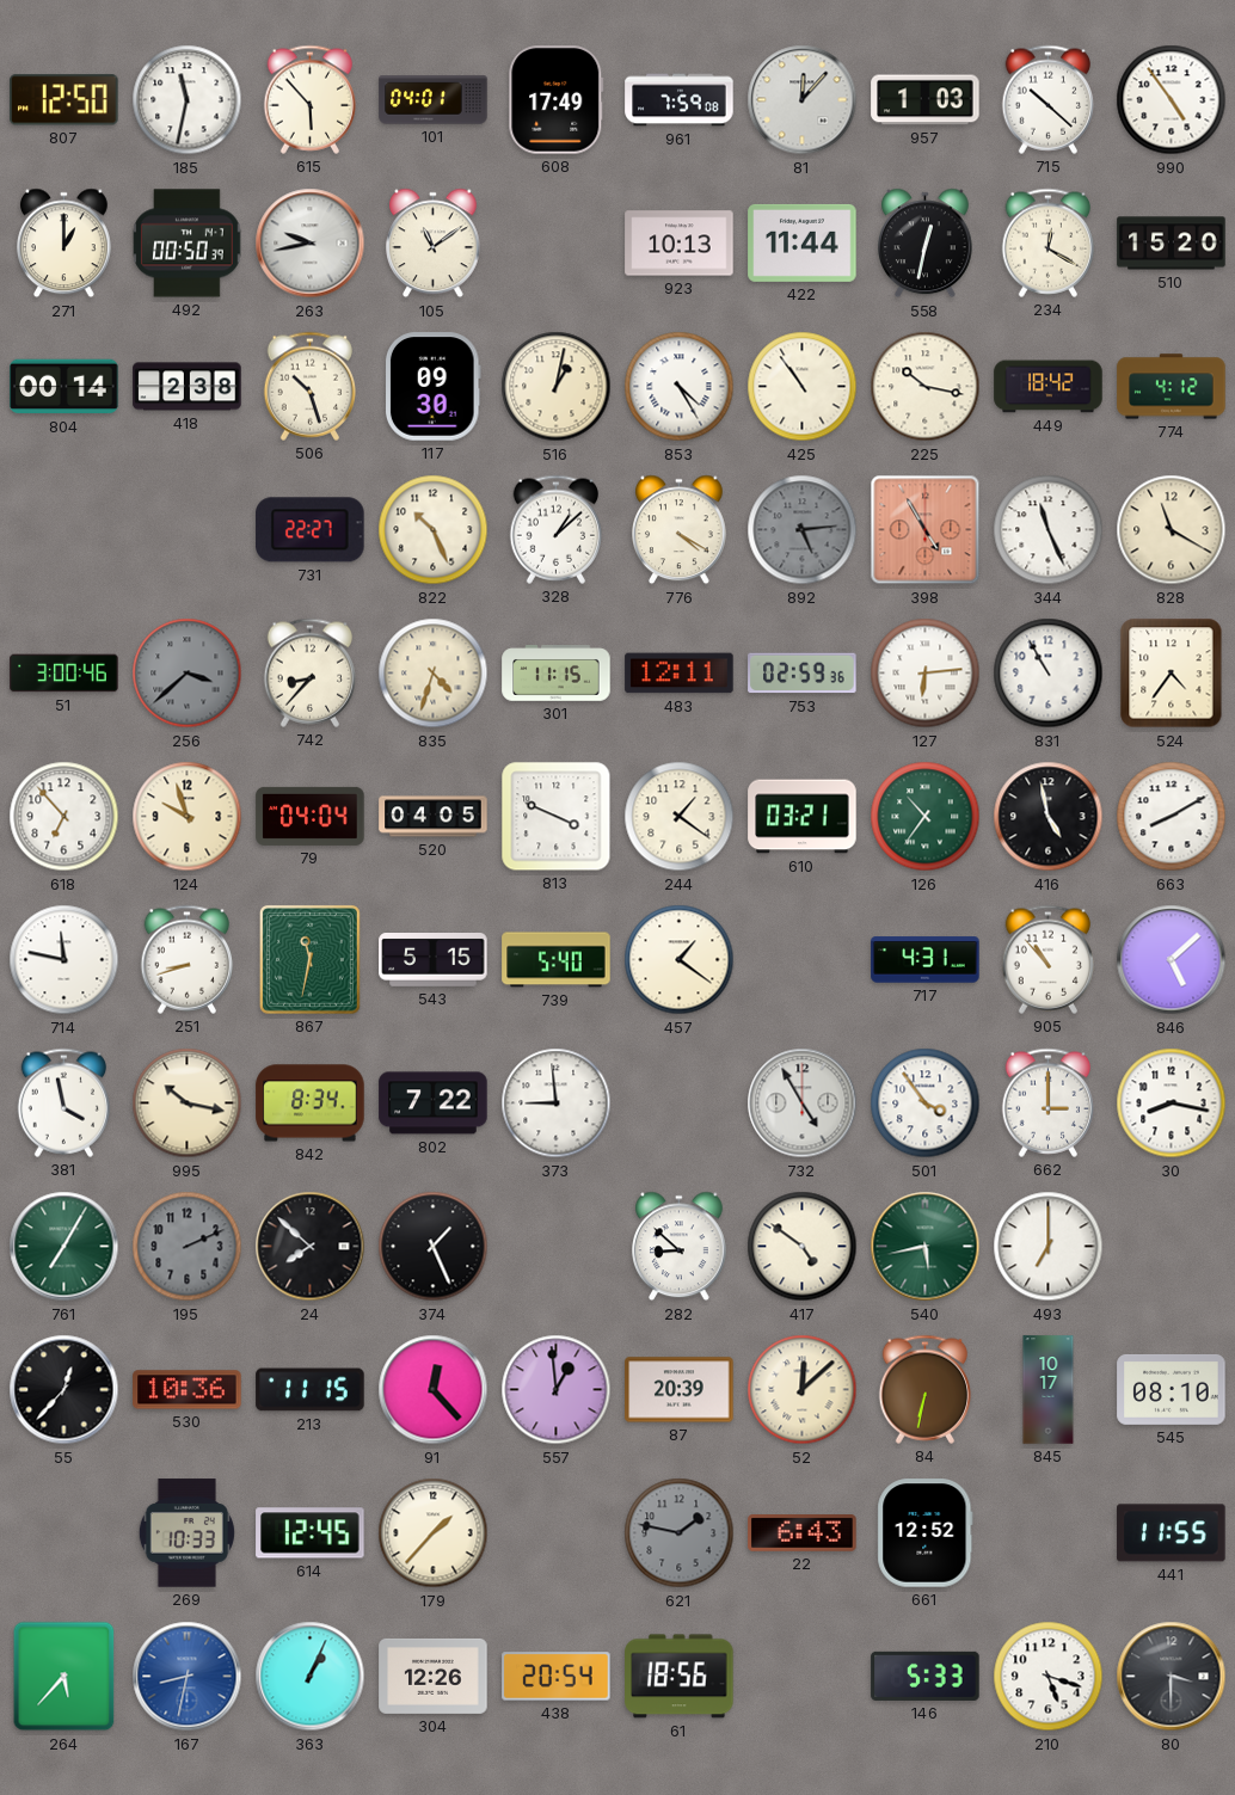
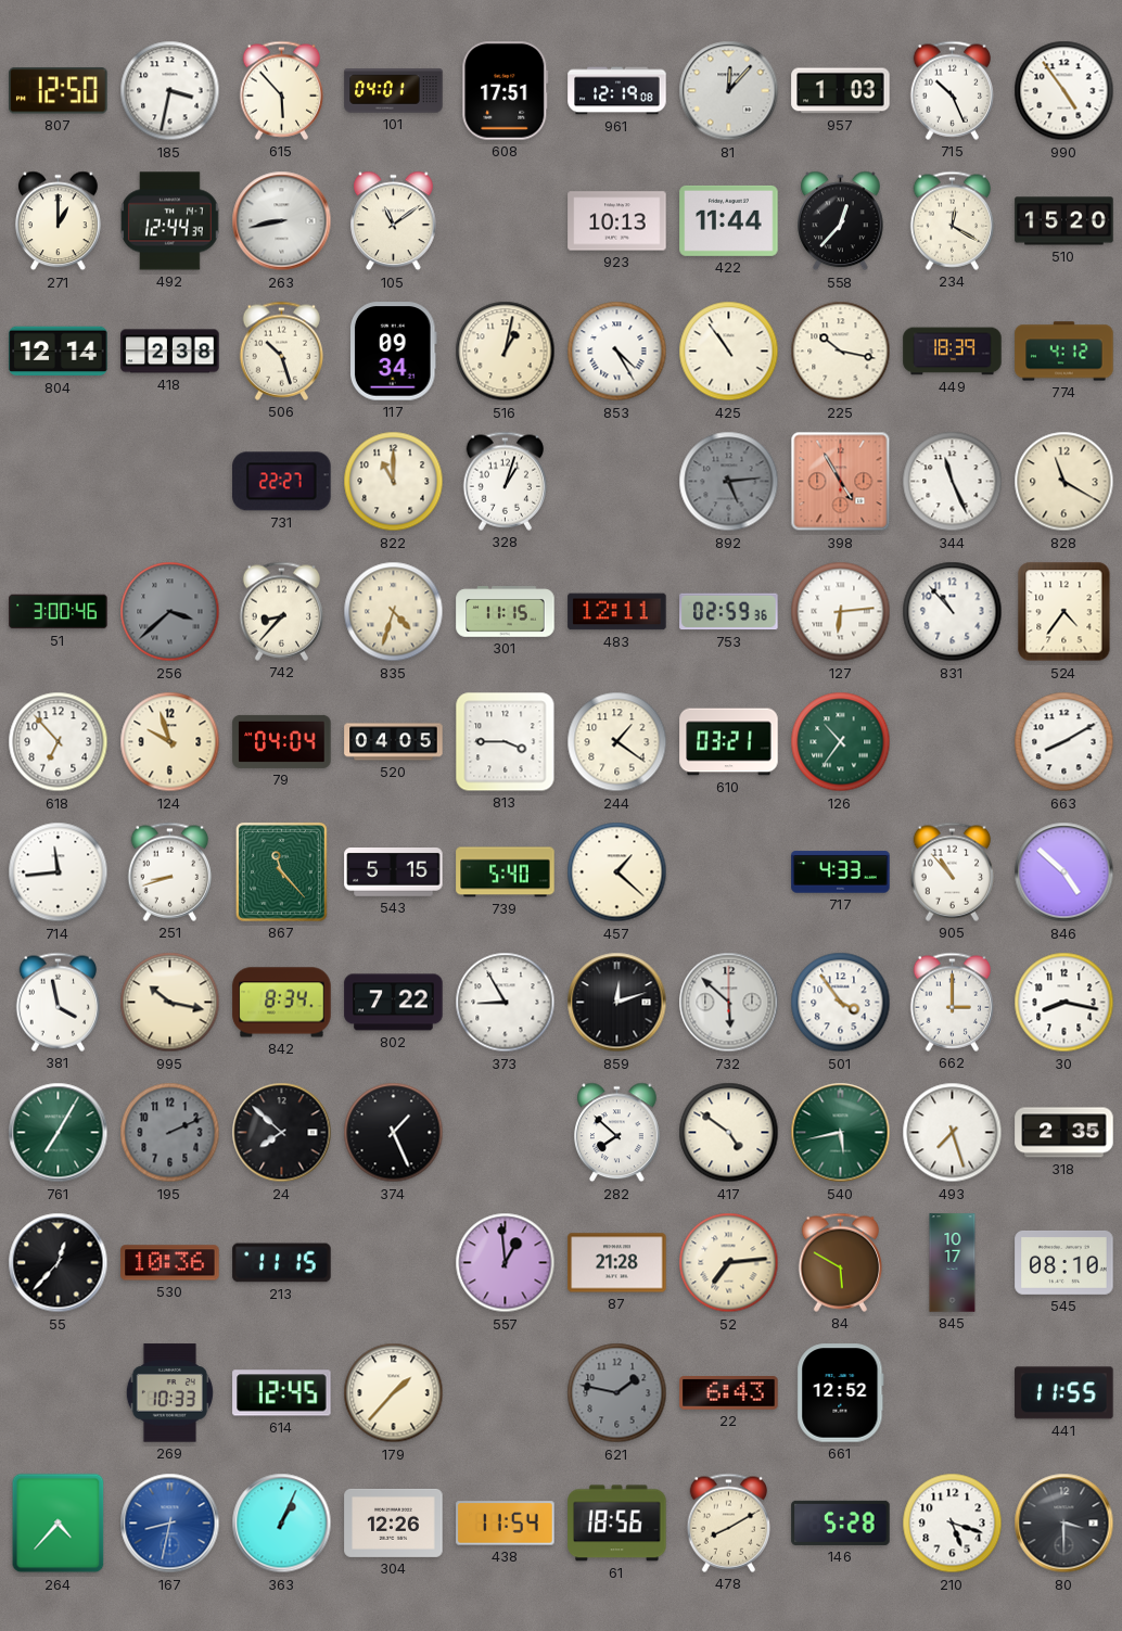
185: 11:32 -> 3:32
608: 17:49 -> 17:51
961: 7:59 -> 12:19
715: 10:22 -> 10:26
492: 00:50 -> 12:44
263: 9:43 -> 8:43
558: 12:32 -> 12:37
804: 00:14 -> 12:14
117: 09:30 -> 09:34
449: 18:42 -> 18:39
822: 10:26 -> 11:00
328: 1:08 -> 1:03
776: 4:20 -> none
831: 10:55 -> 10:53
813: 3:49 -> 3:45
416: 4:58 -> none
714: 11:47 -> 11:44
867: 11:32 -> 11:23
457: 1:21 -> 1:22
717: 4:31 -> 4:33
846: 5:08 -> 4:52
373: 8:59 -> 8:55
859: none -> 12:12
732: 4:55 -> 5:52
282: 8:52 -> 7:52
493: 7:00 -> 7:27
318: none -> 2:35
91: 12:23 -> none
87: 20:39 -> 21:28
52: 12:08 -> 7:14
84: 6:32 -> 5:50
264: 5:37 -> 4:37
438: 20:54 -> 11:54
478: none -> 8:10
146: 5:33 -> 5:28
